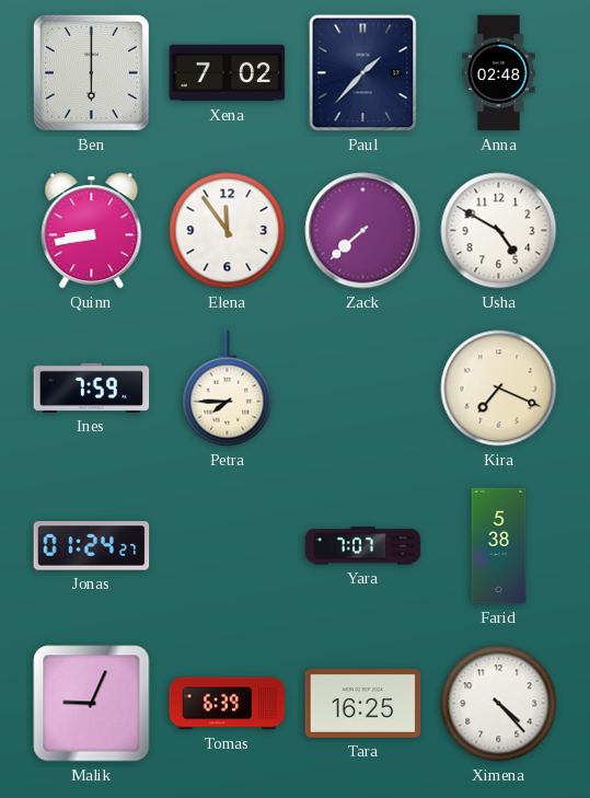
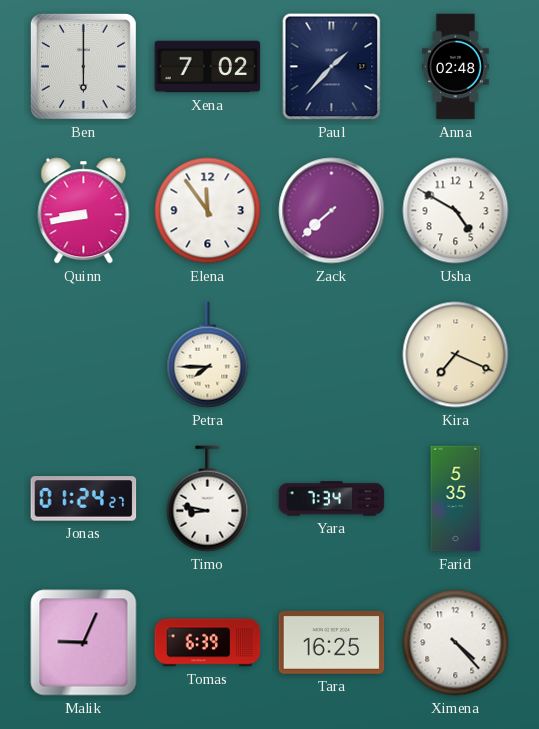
Ines: 7:59 -> none
Timo: none -> 8:47
Yara: 7:07 -> 7:34
Farid: 5:38 -> 5:35
